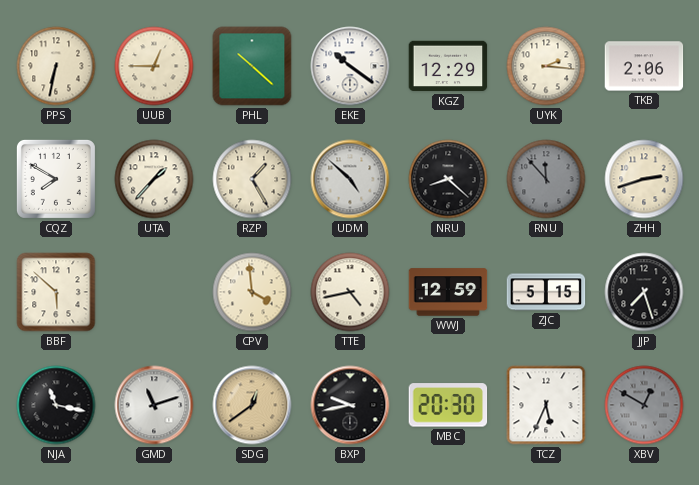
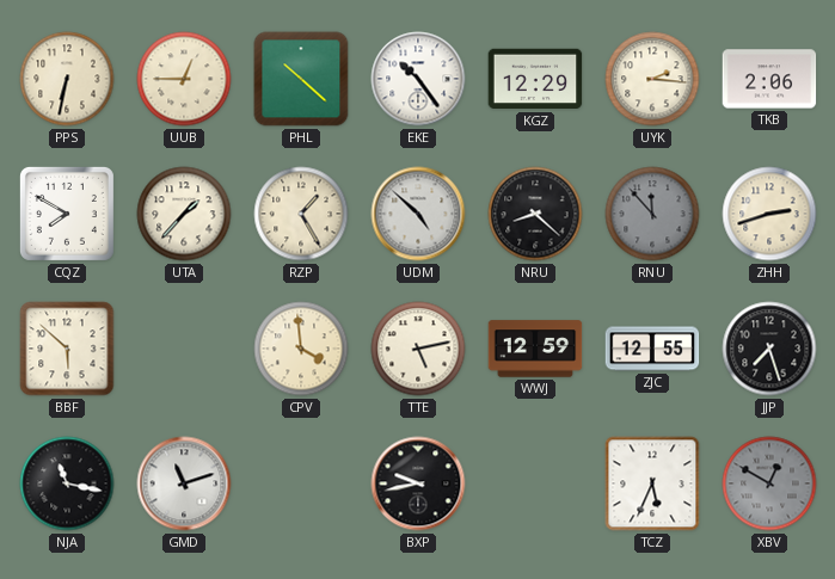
EKE: 10:21 -> 10:24
TTE: 4:43 -> 5:13
ZJC: 5:15 -> 12:55
SDG: 12:39 -> none
MBC: 20:30 -> none
